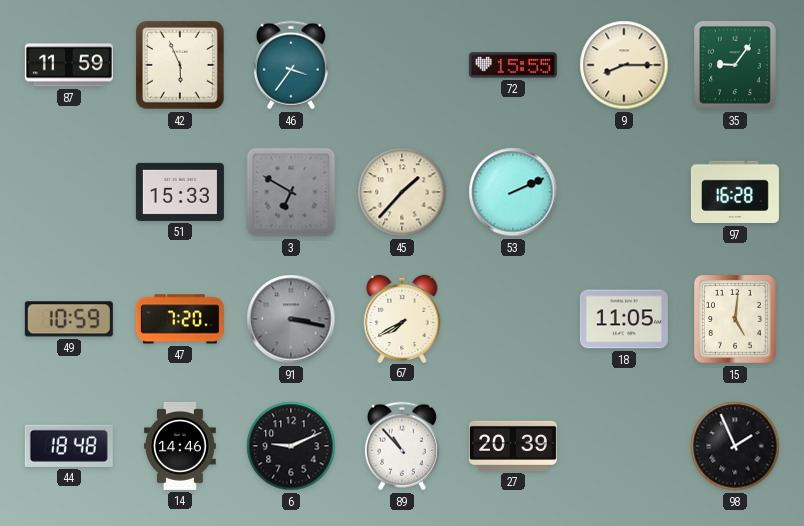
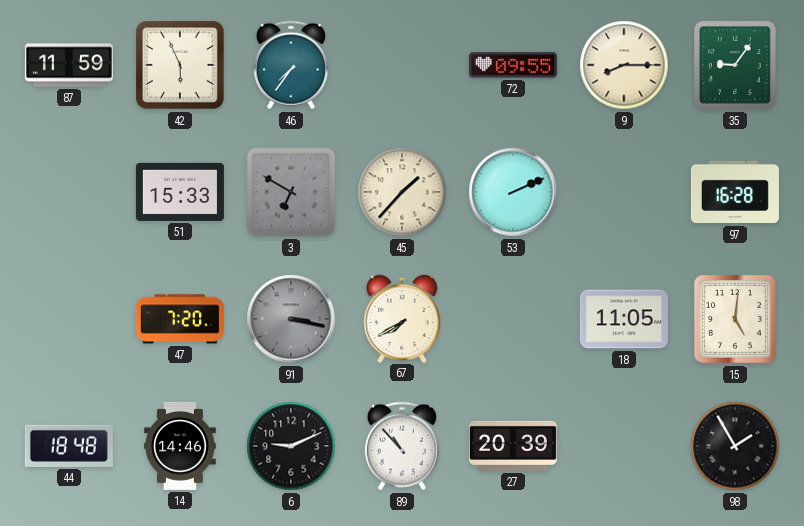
46: 3:36 -> 7:36
72: 15:55 -> 09:55
49: 10:59 -> none
98: 1:56 -> 1:55
